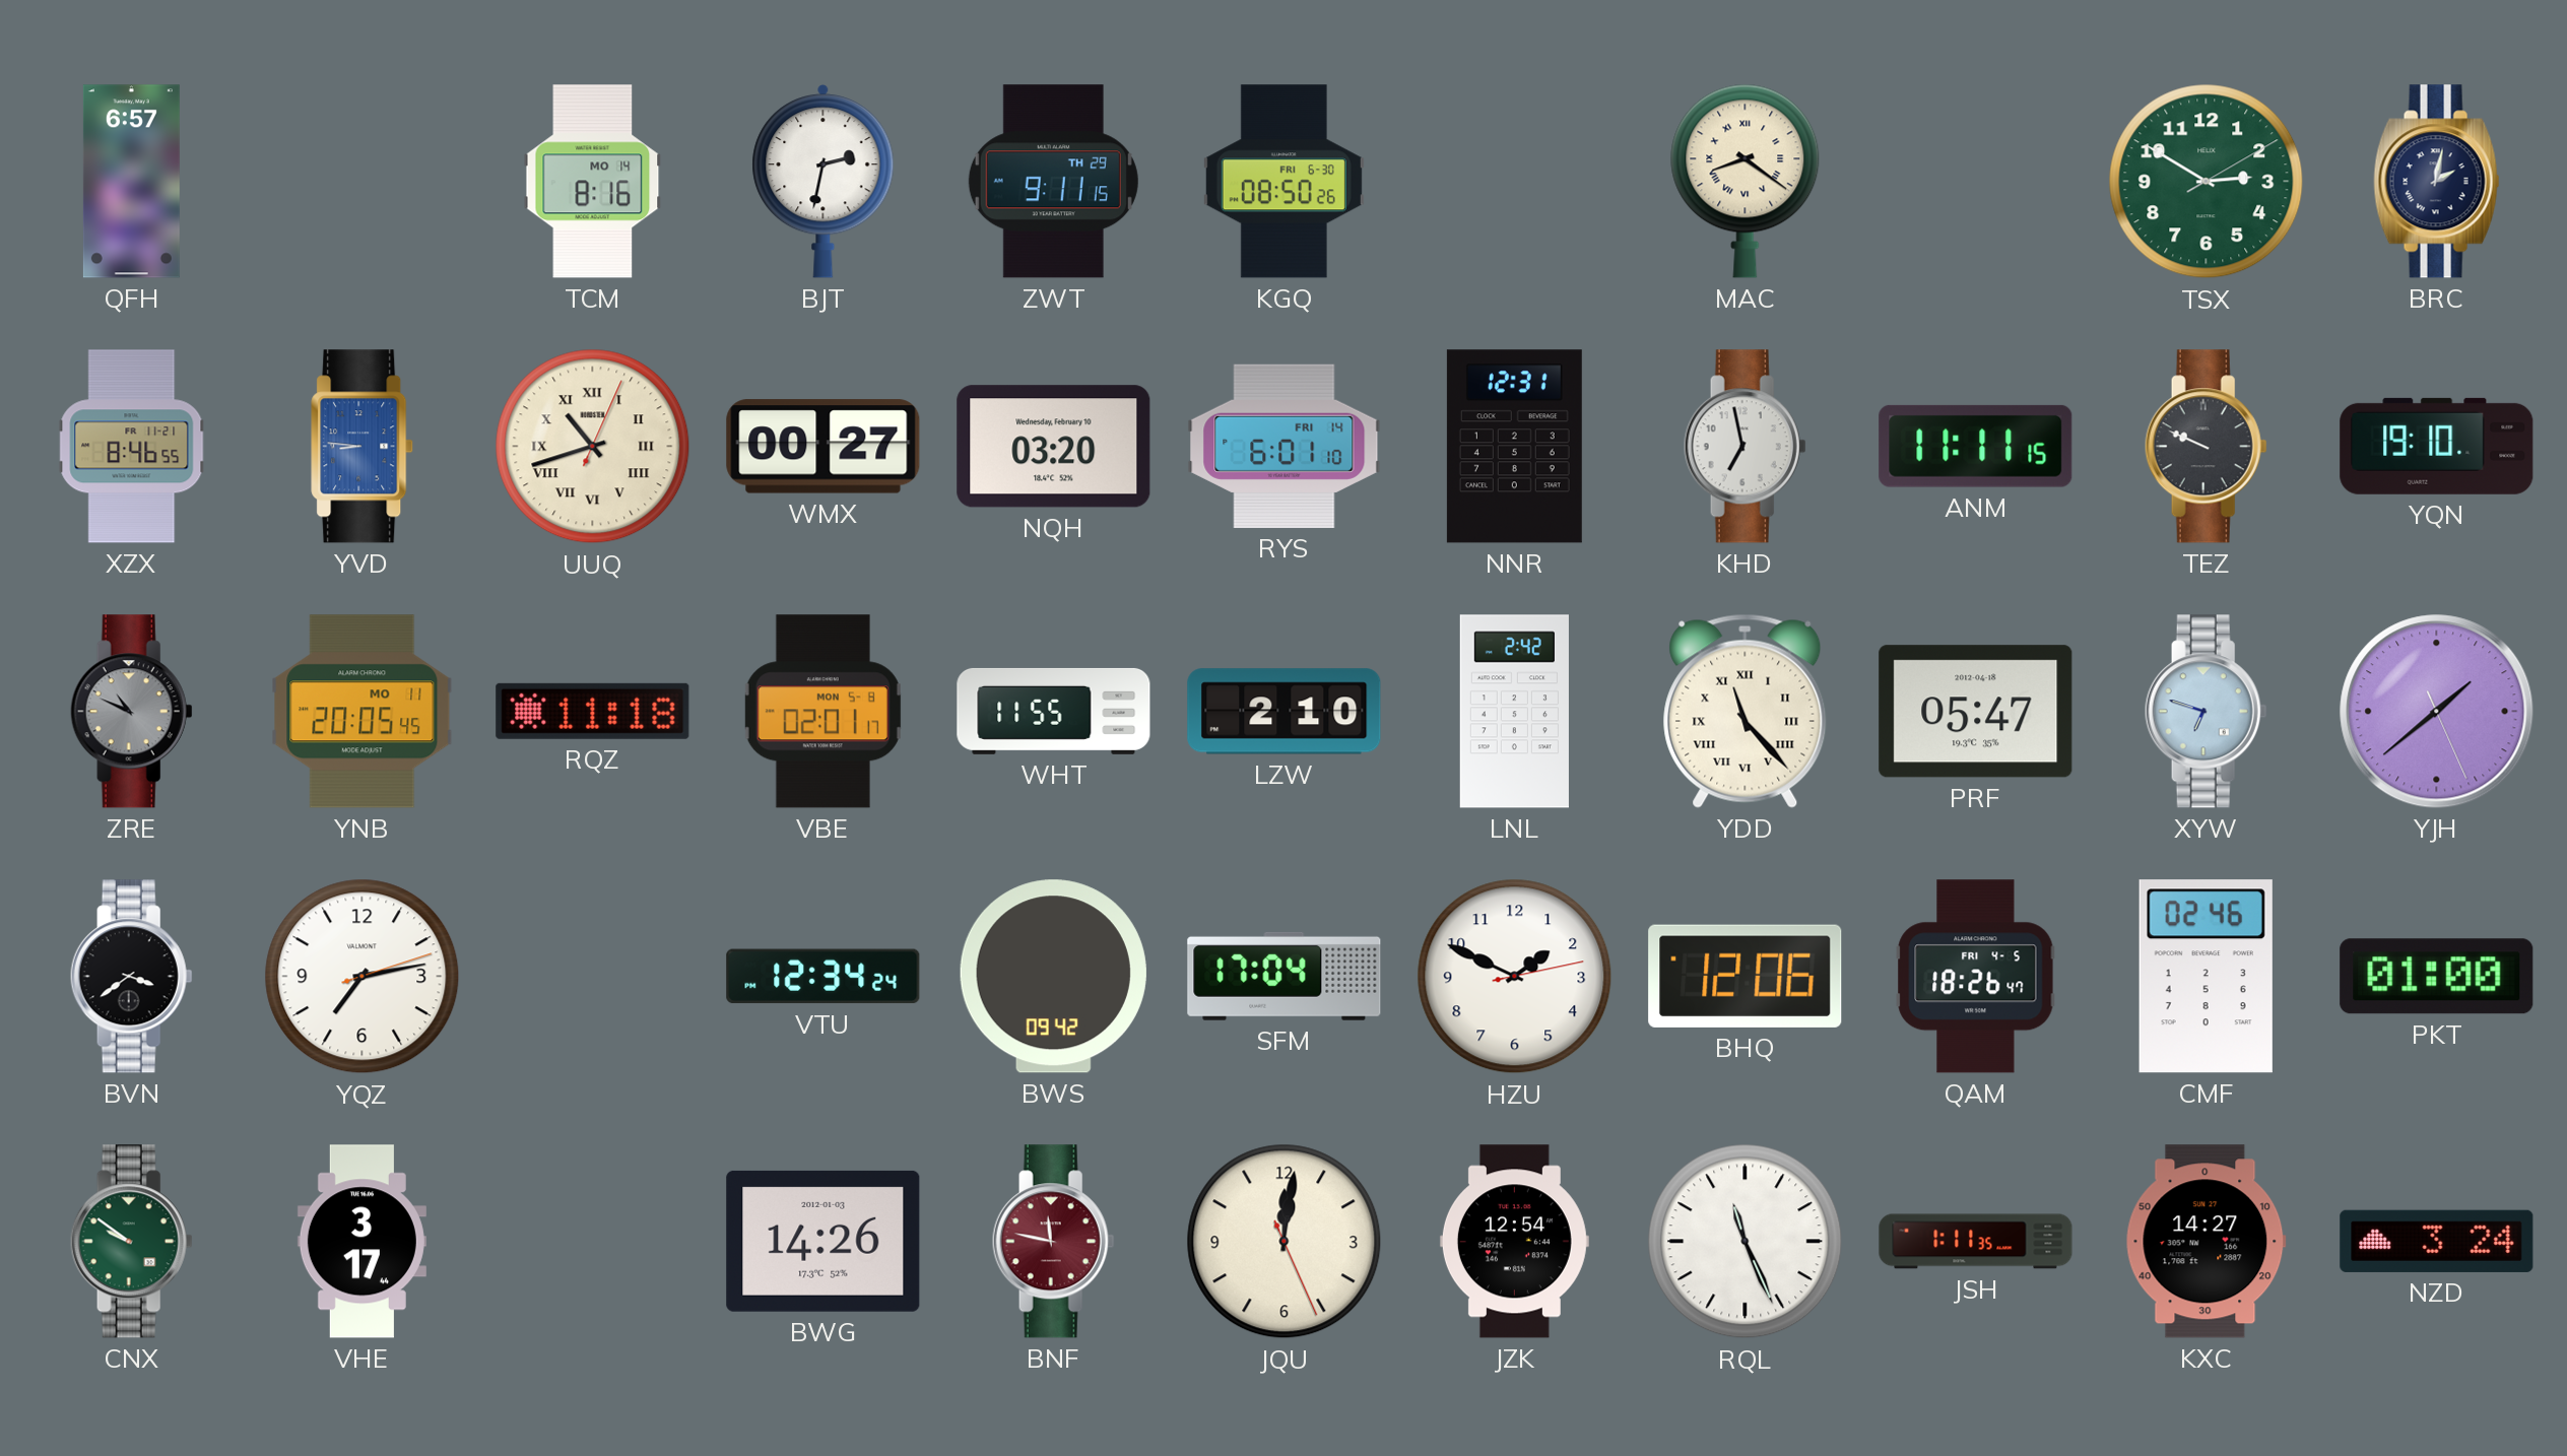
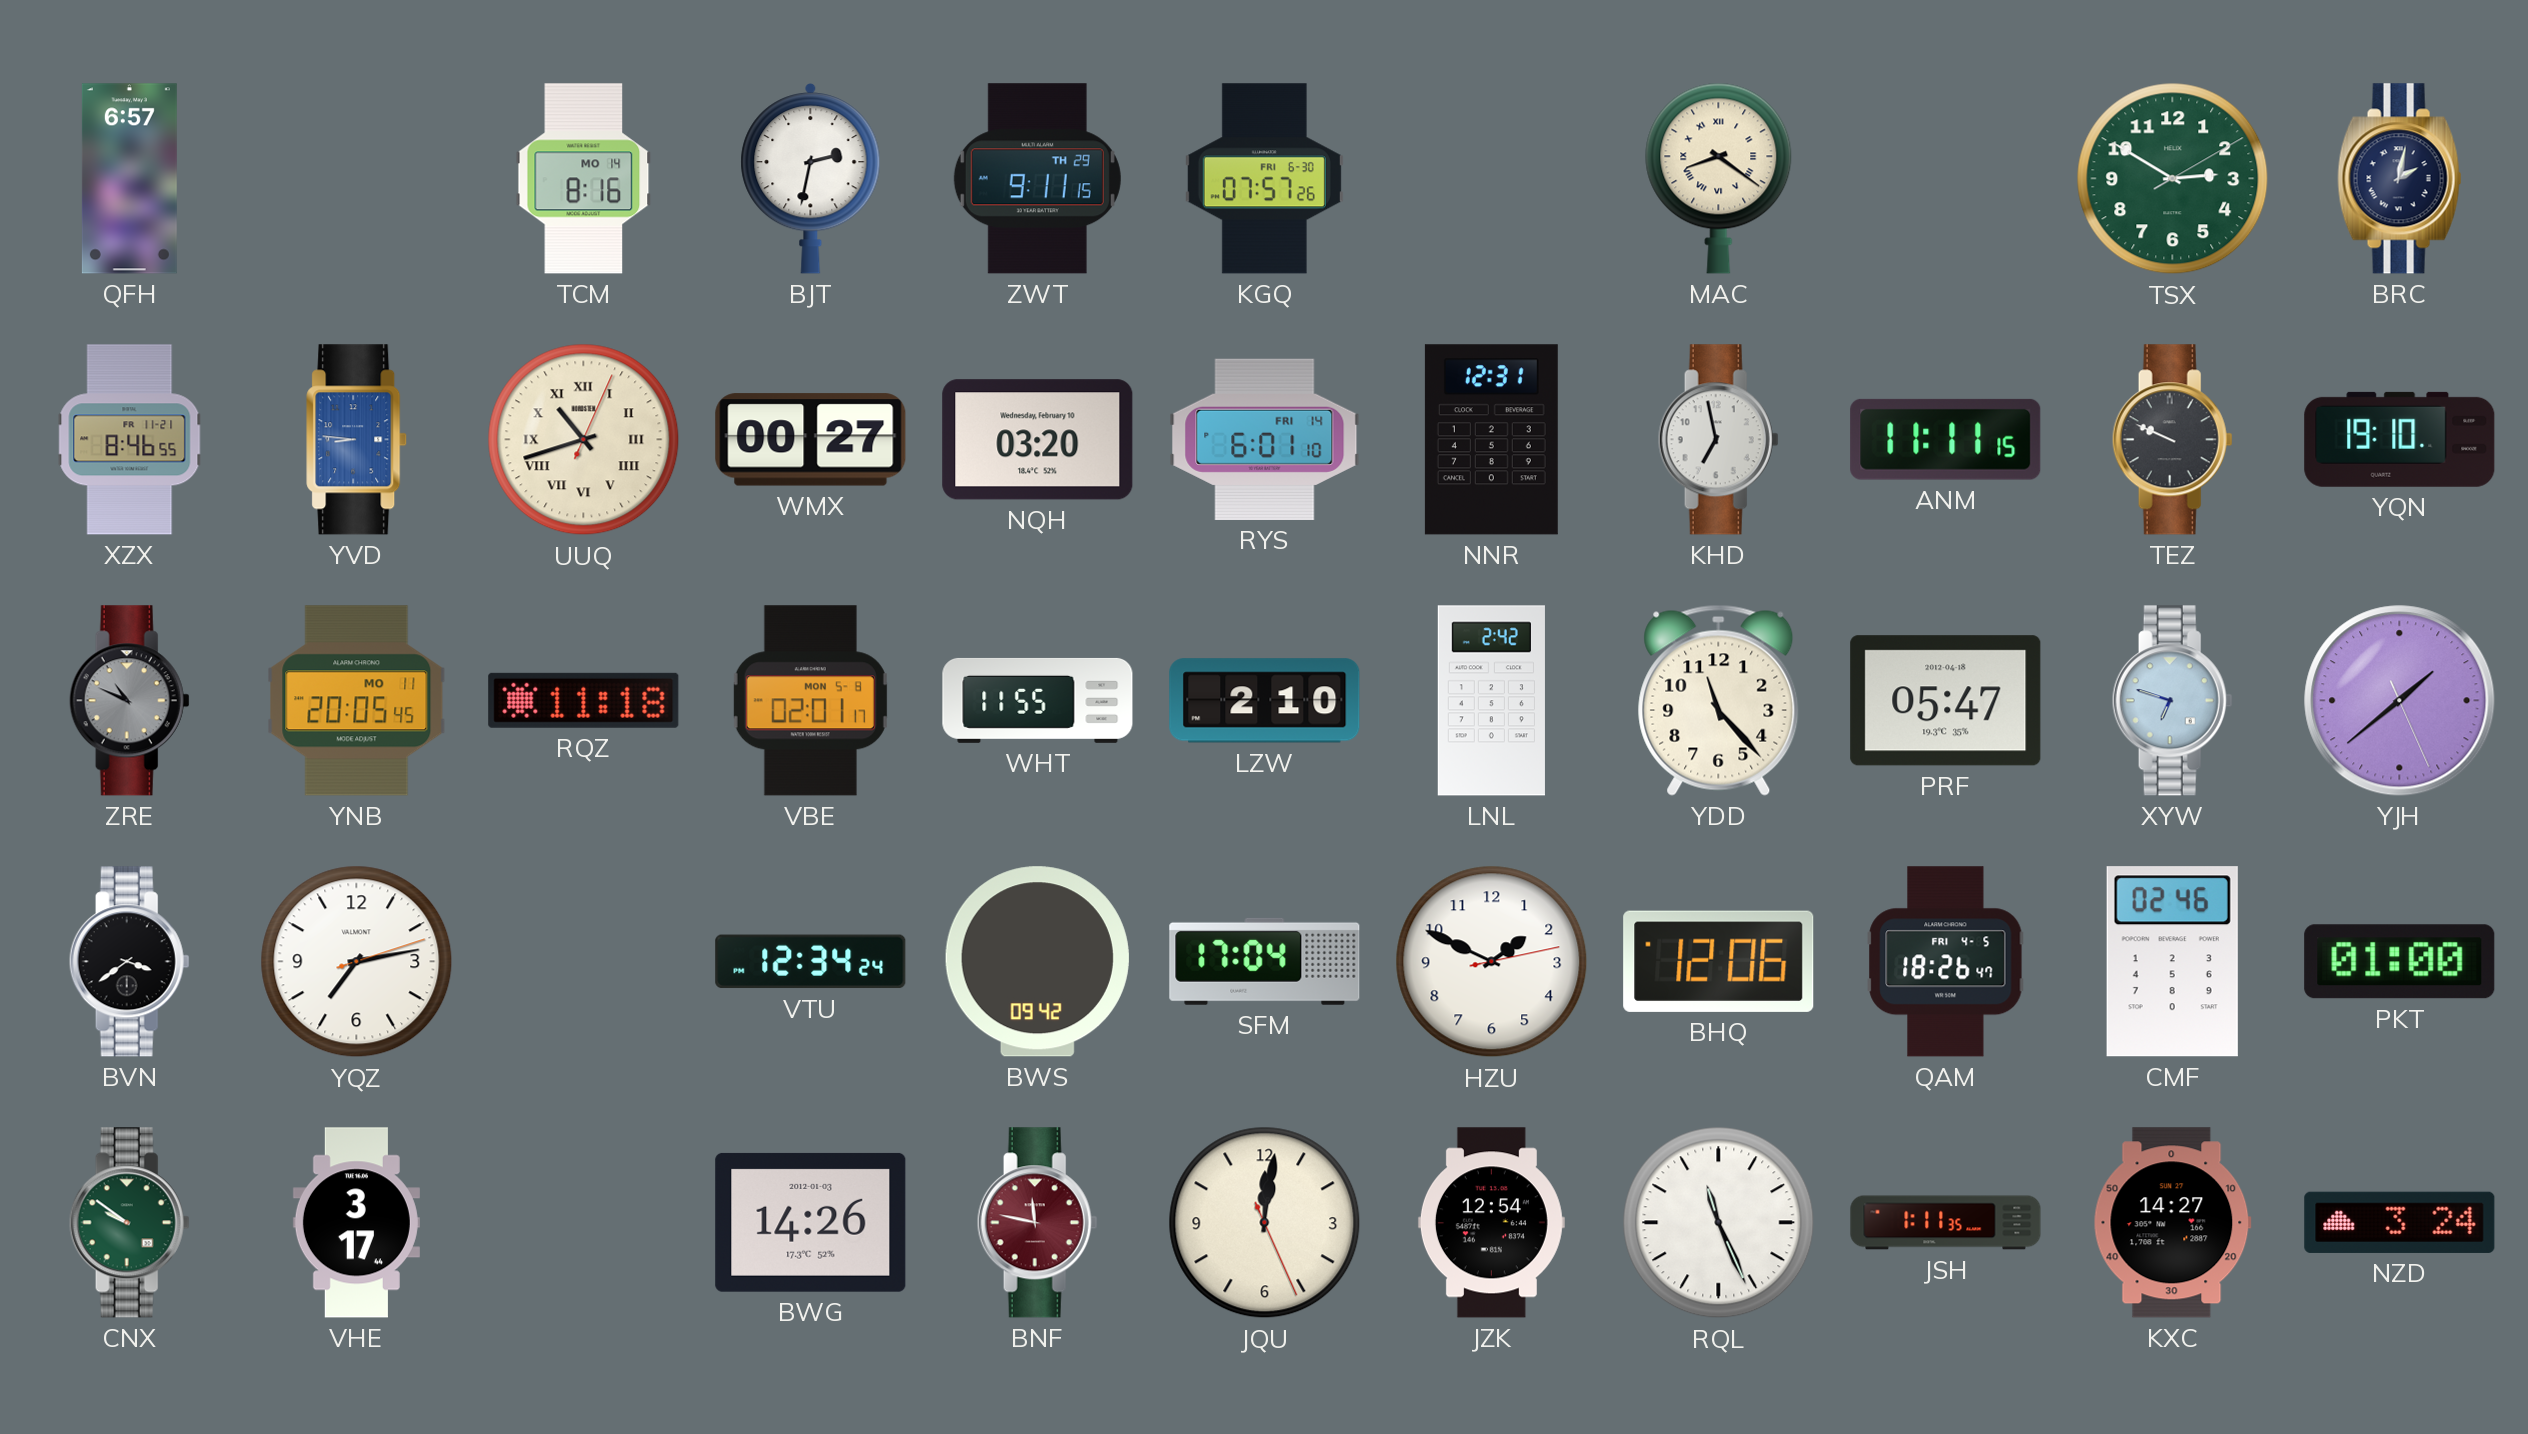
KGQ: 08:50 -> 07:57
YDD numerals: Roman -> Arabic
